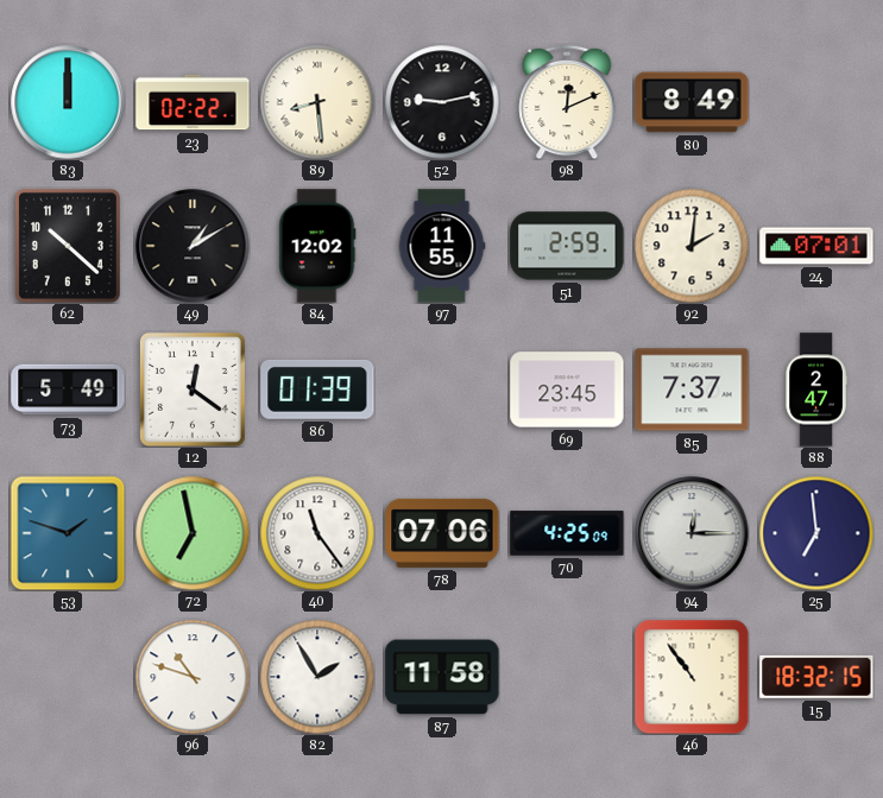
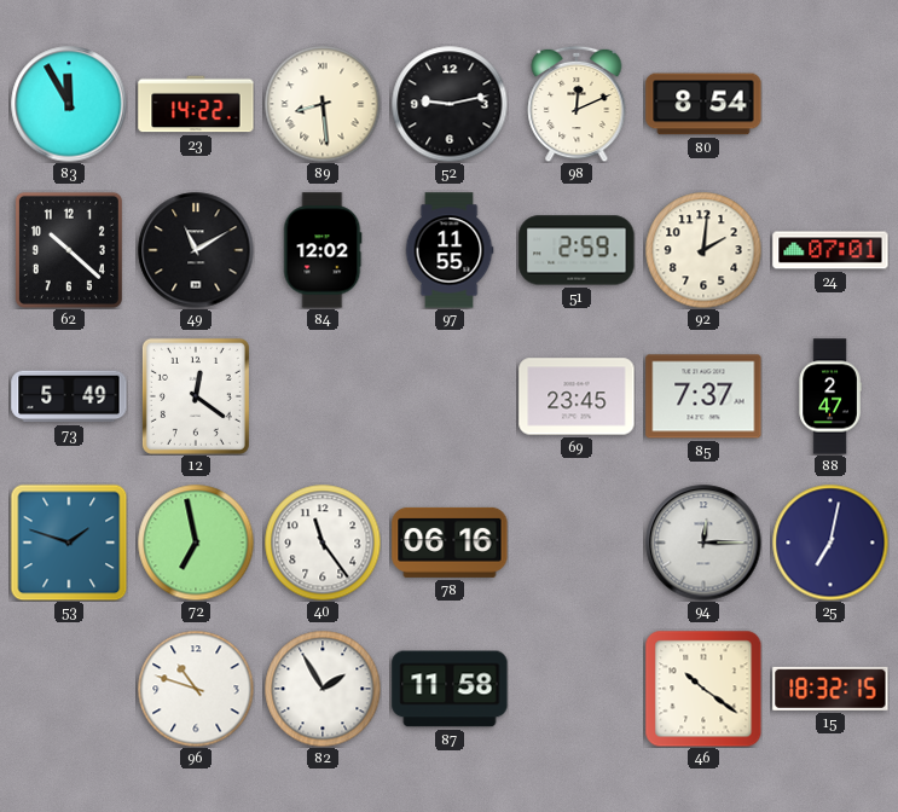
83: 12:00 -> 11:55
23: 02:22 -> 14:22
80: 8:49 -> 8:54
49: 1:10 -> 11:10
86: 01:39 -> none
78: 07:06 -> 06:16
70: 4:25 -> none
25: 6:59 -> 7:02
46: 10:54 -> 10:21
